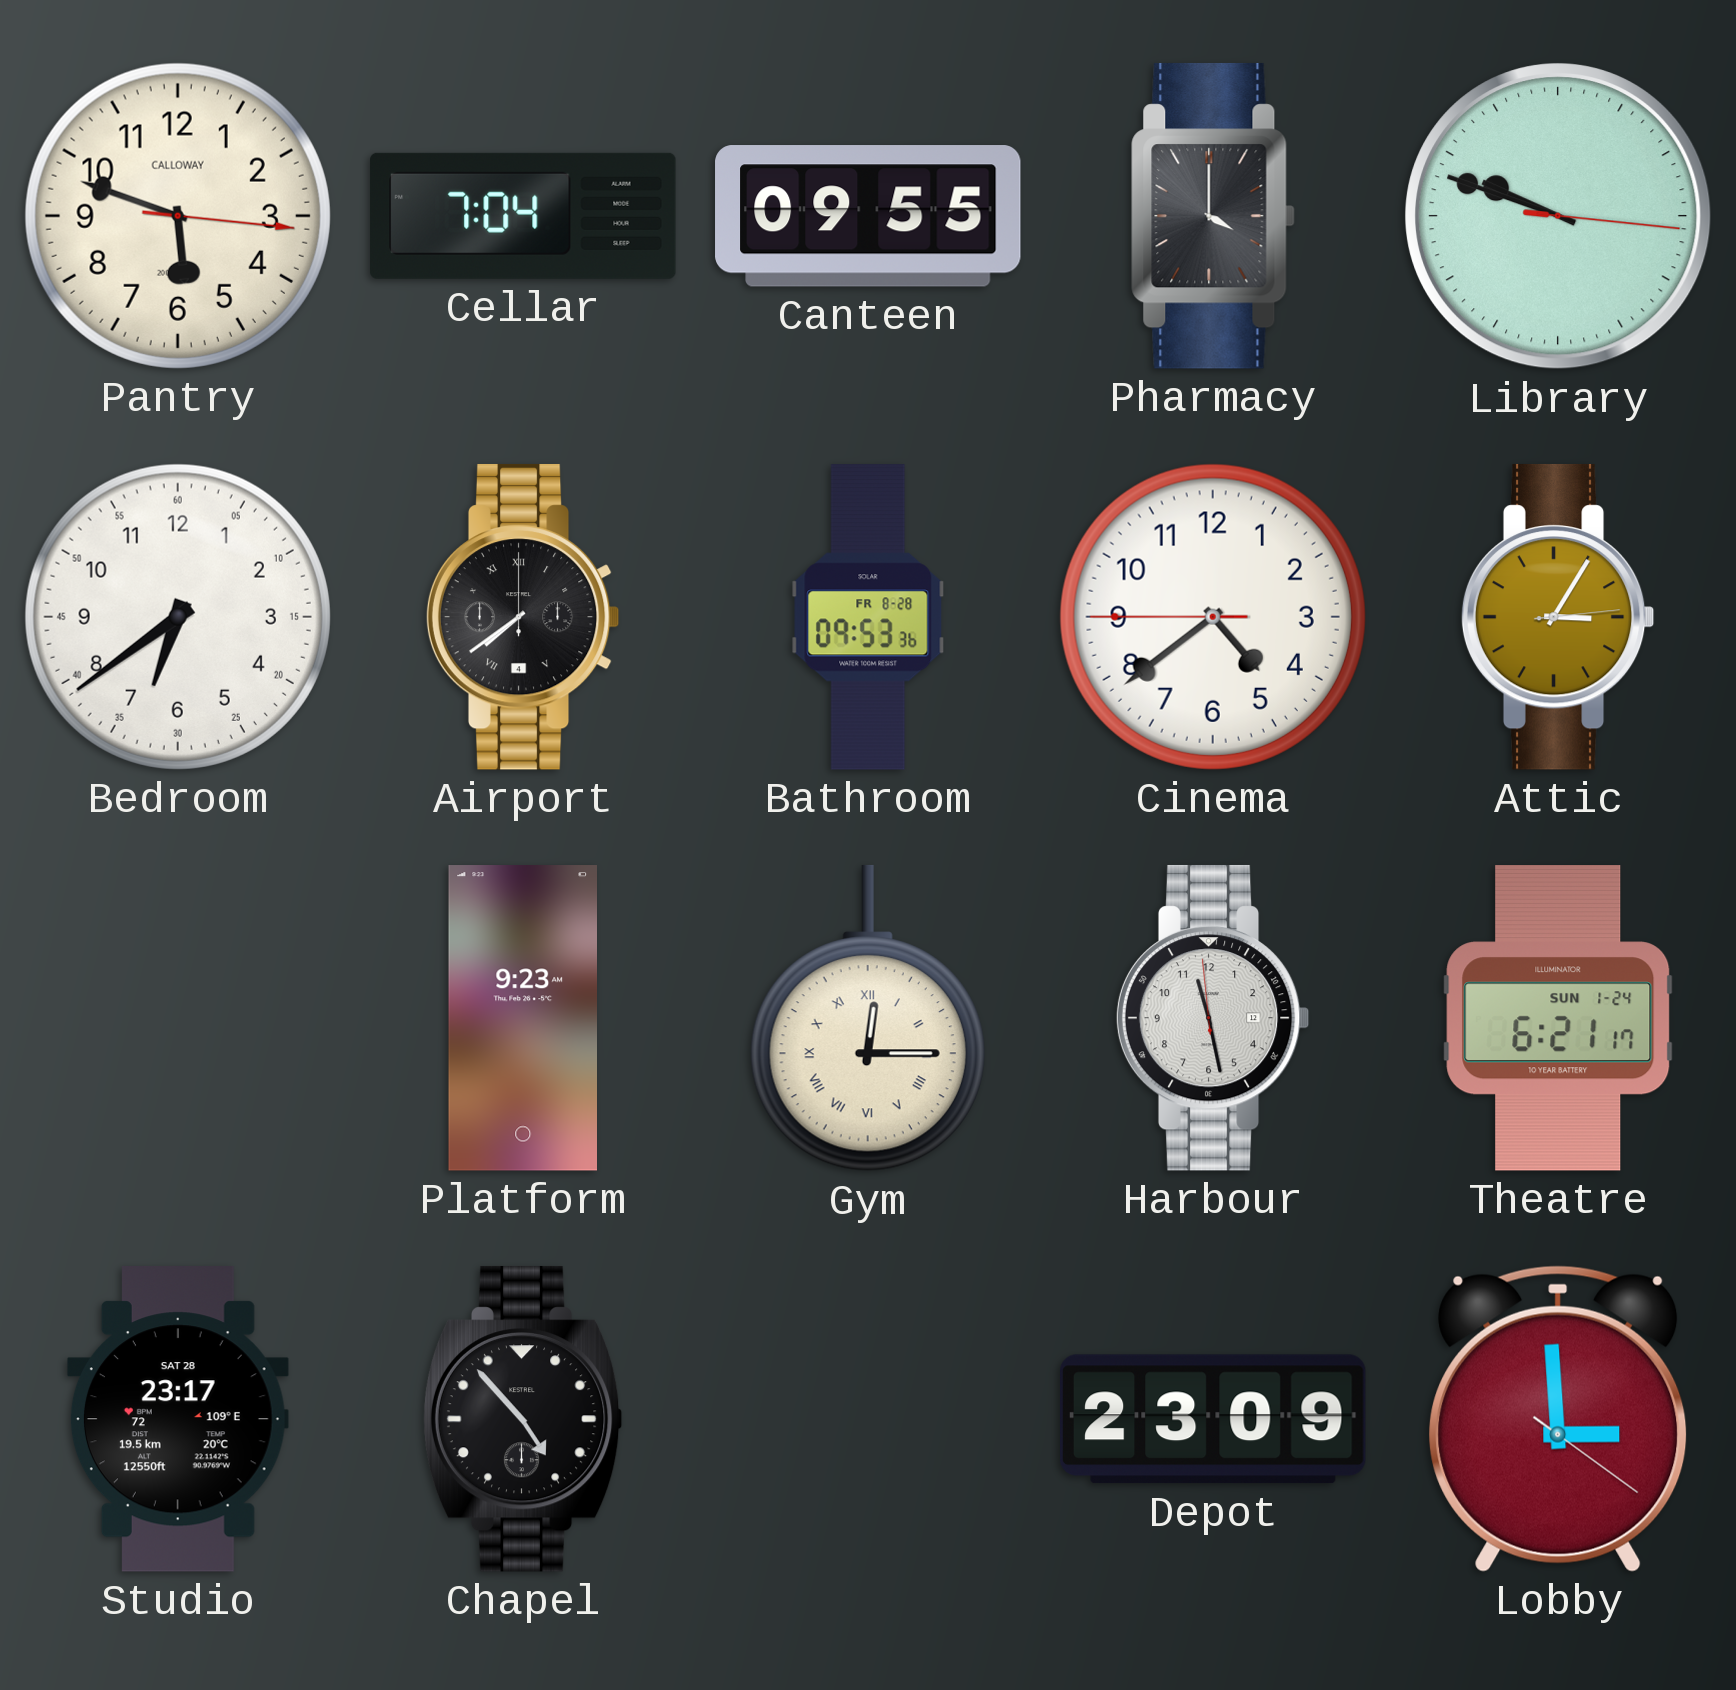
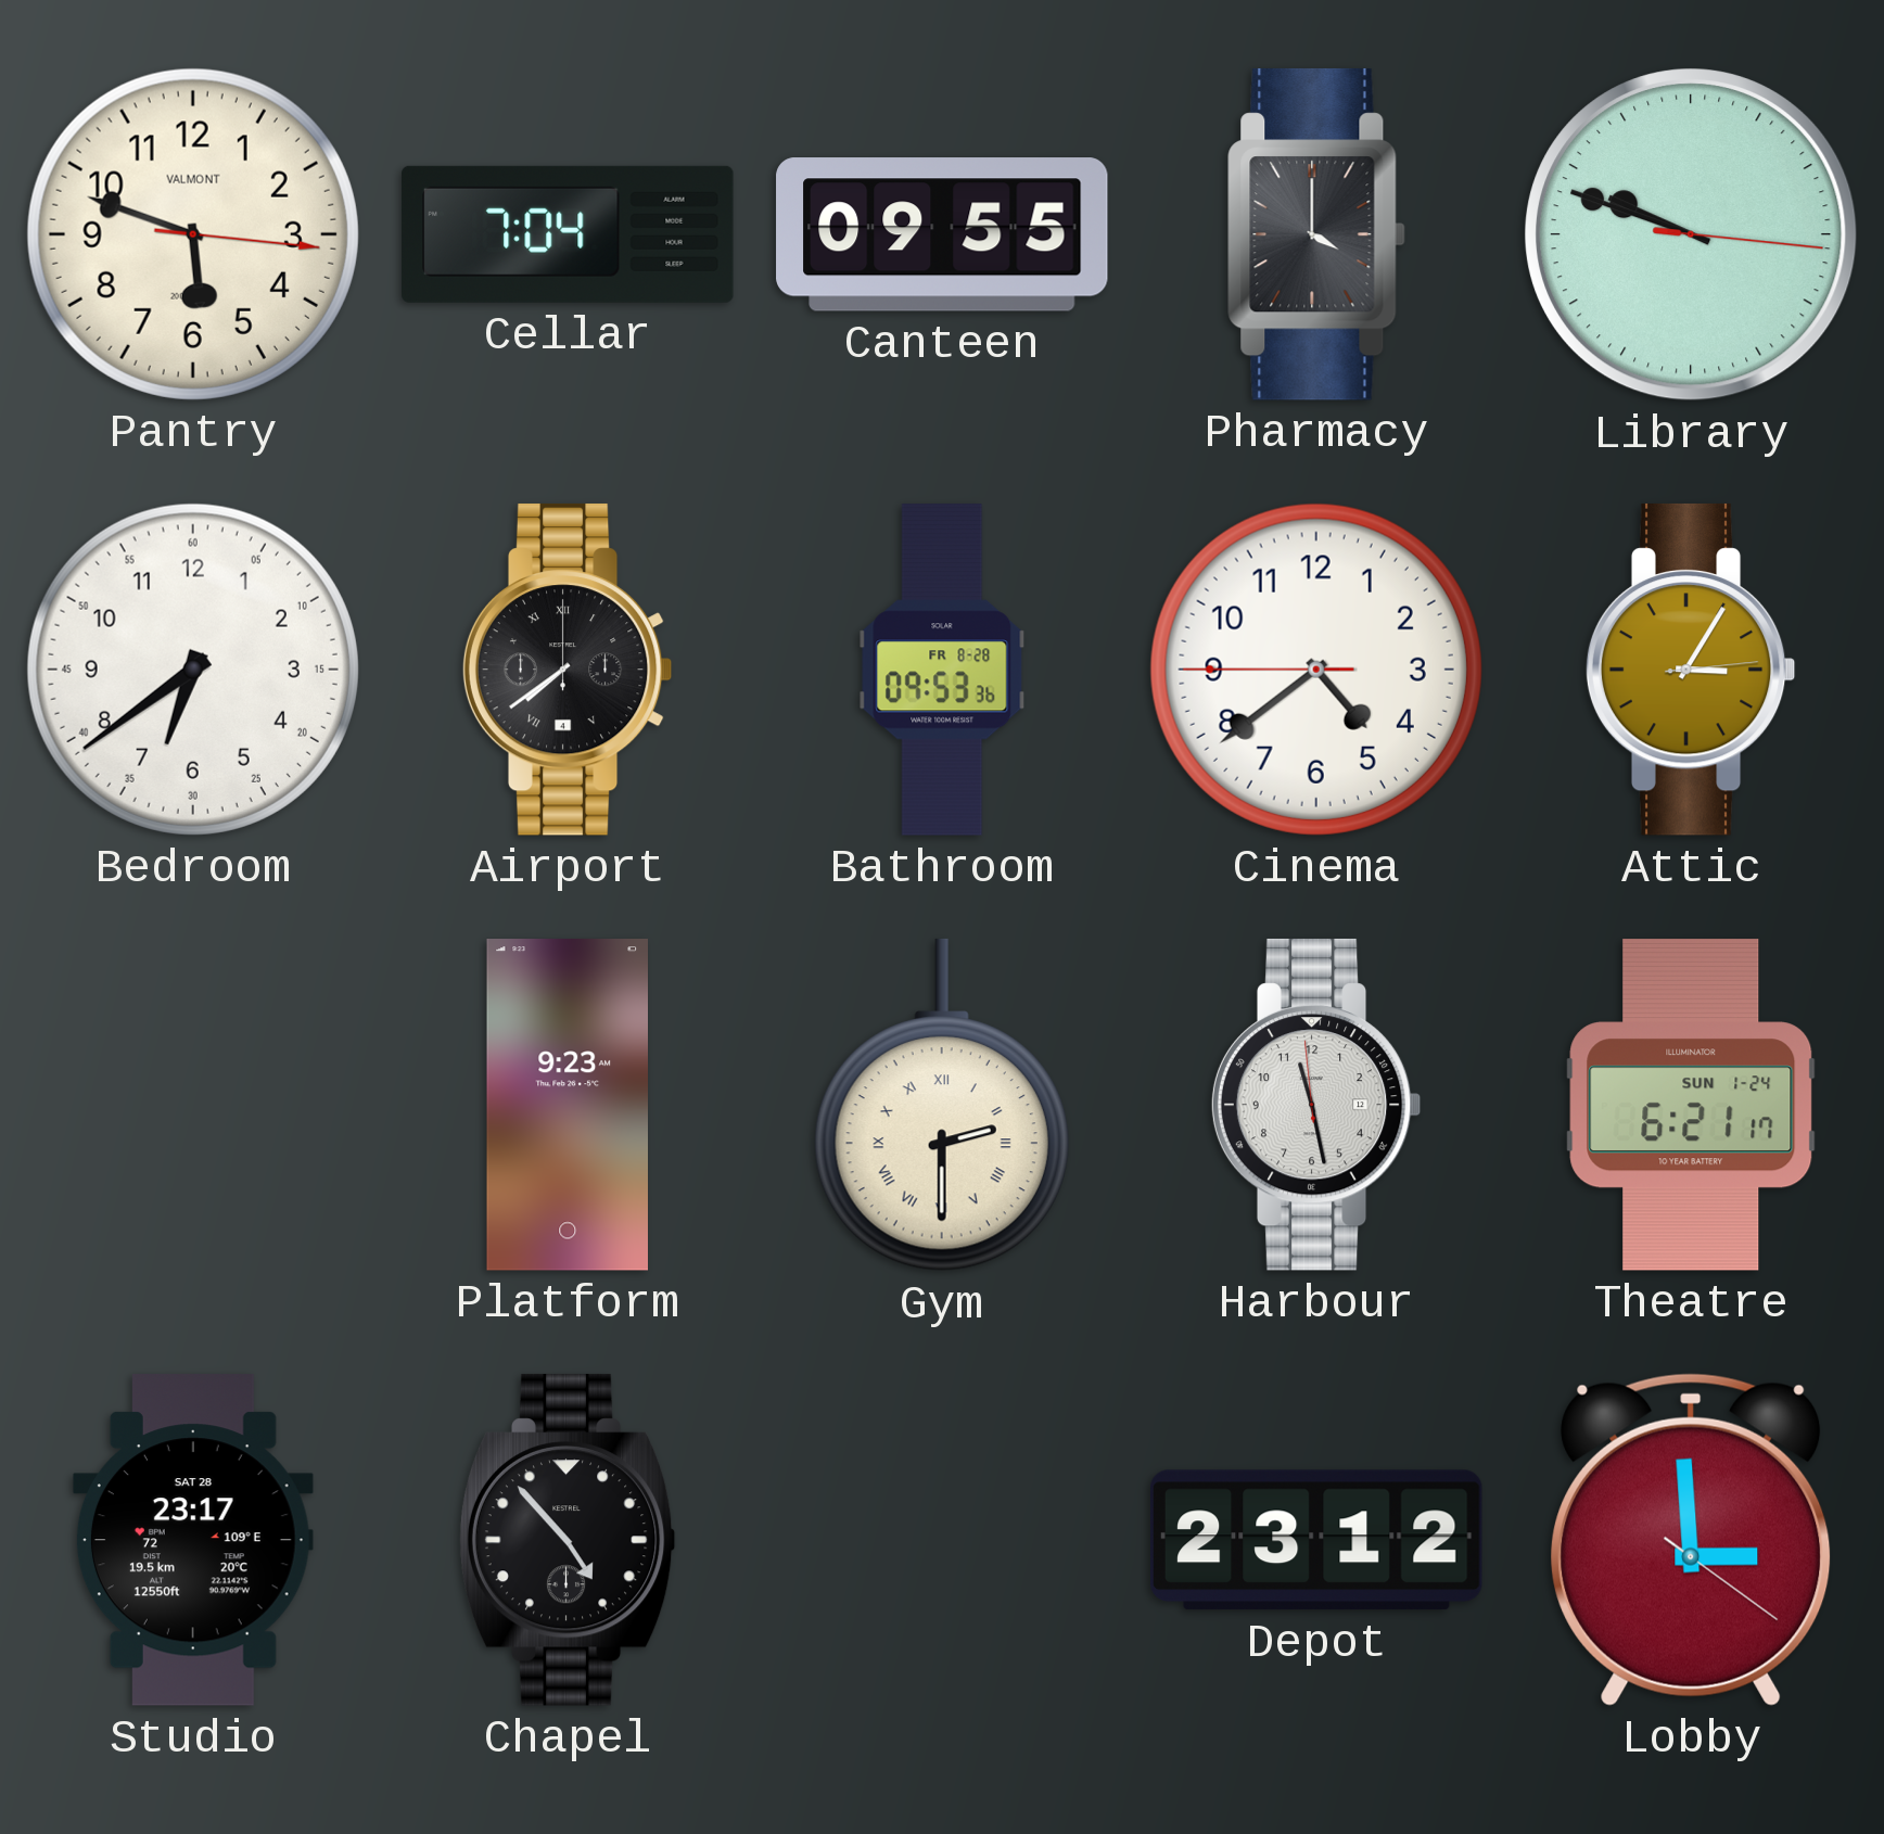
Pantry brand: CALLOWAY -> VALMONT
Gym: 12:15 -> 2:30
Depot: 23:09 -> 23:12
